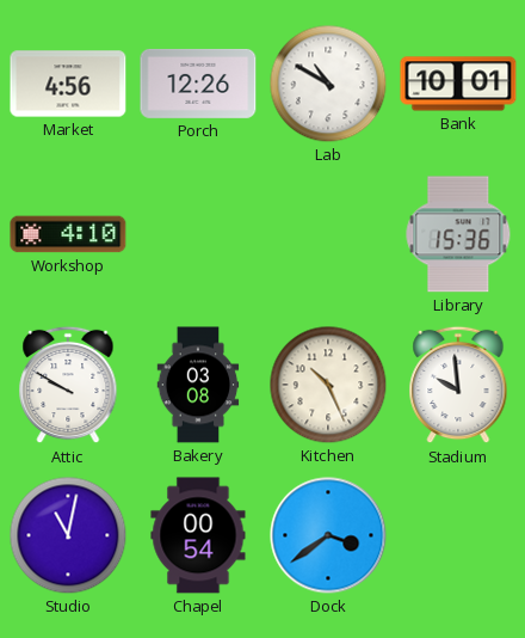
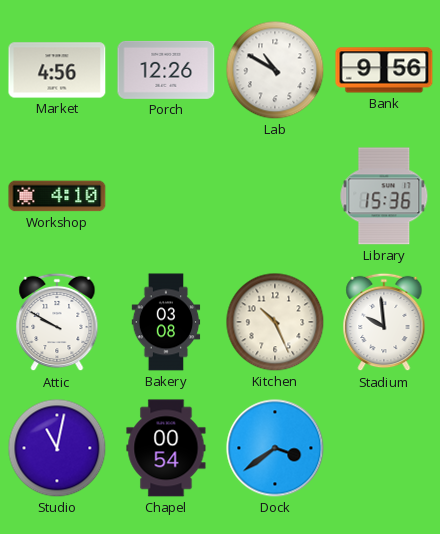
Bank: 10:01 -> 9:56
